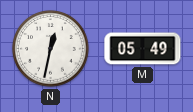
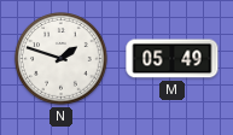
N: 12:32 -> 1:48
